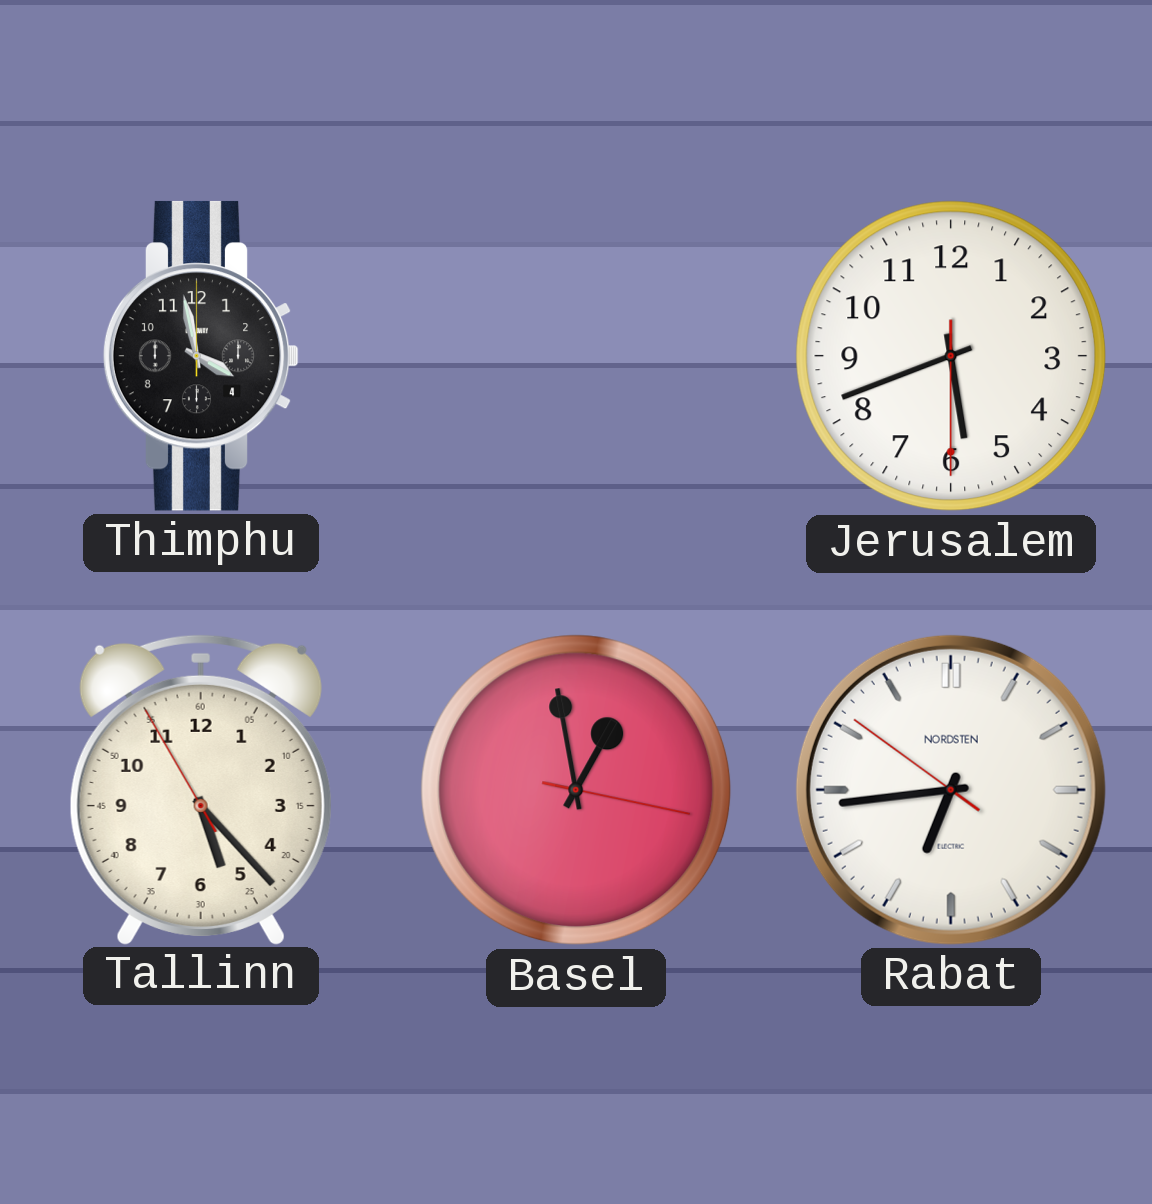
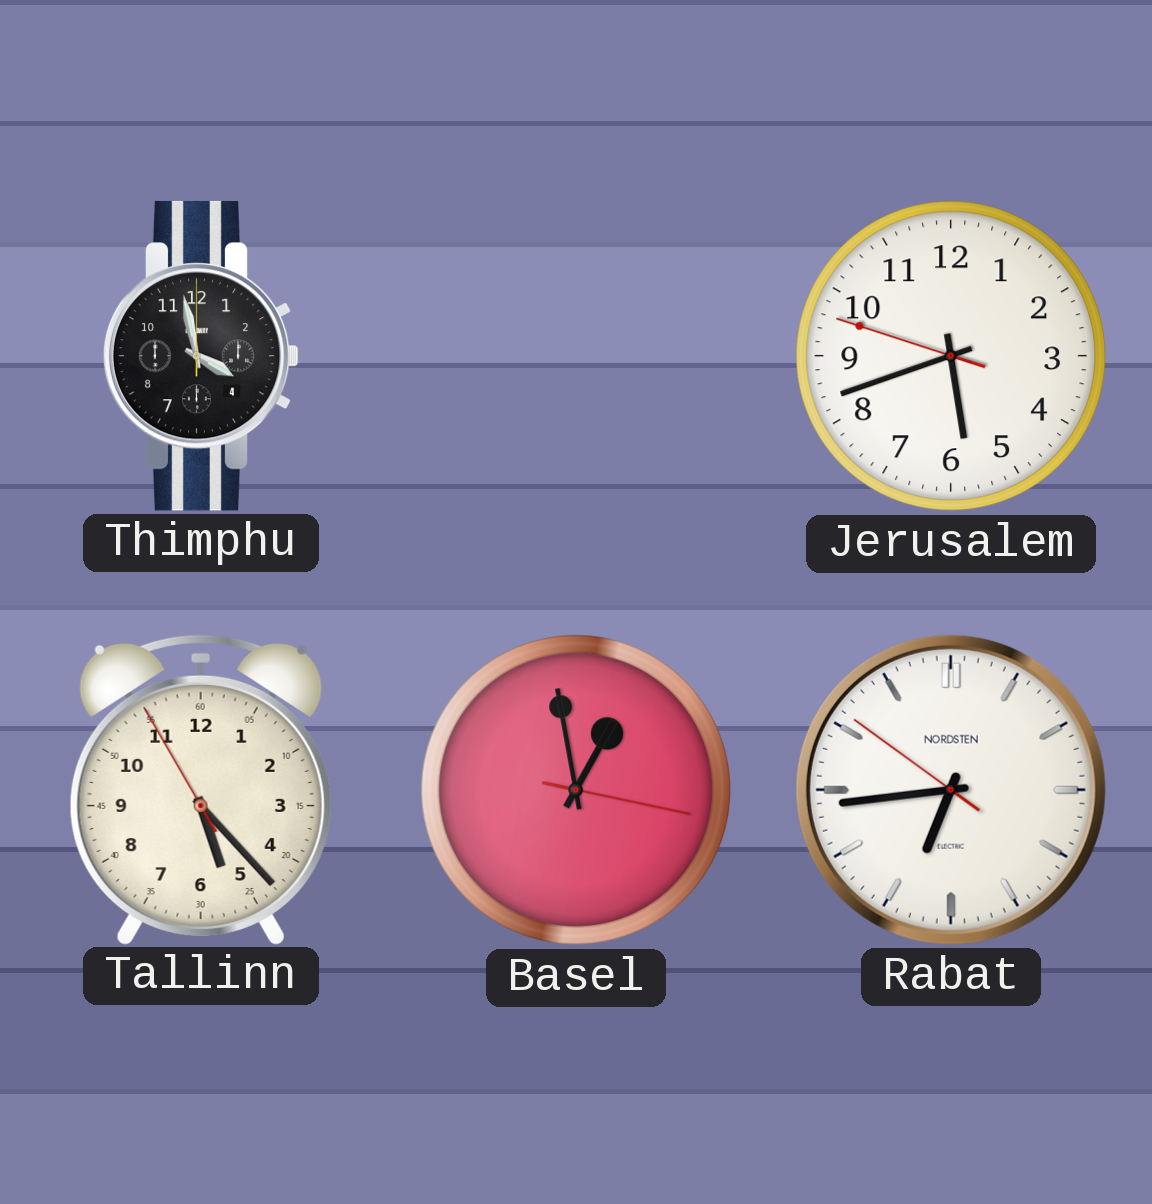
Jerusalem: 5:41:30 -> 5:41:48
